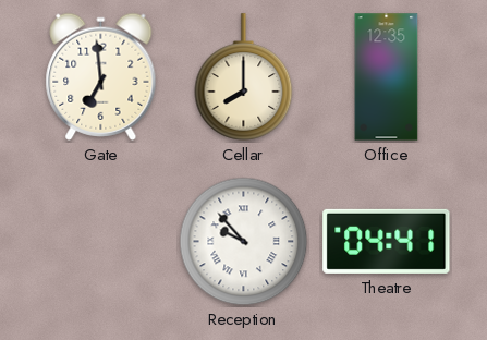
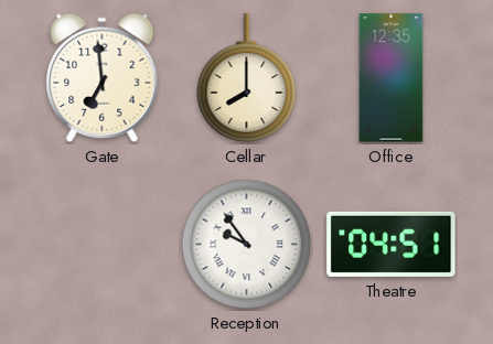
Reception: 9:53 -> 9:54
Theatre: 04:41 -> 04:51
